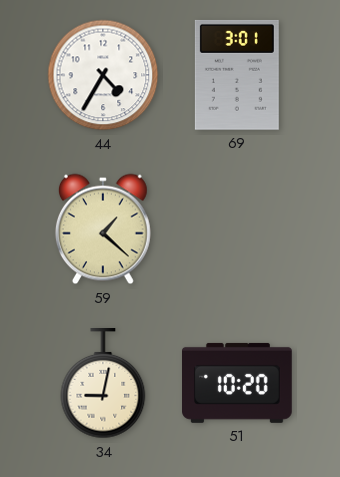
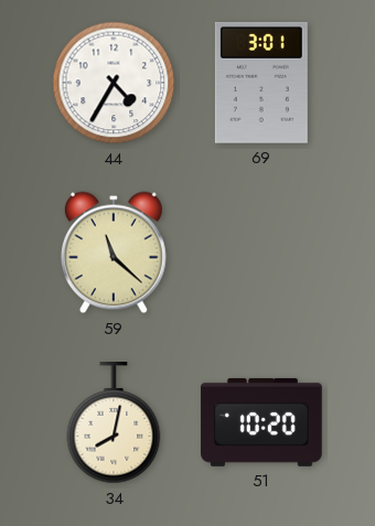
59: 1:22 -> 11:22
34: 9:02 -> 8:02
